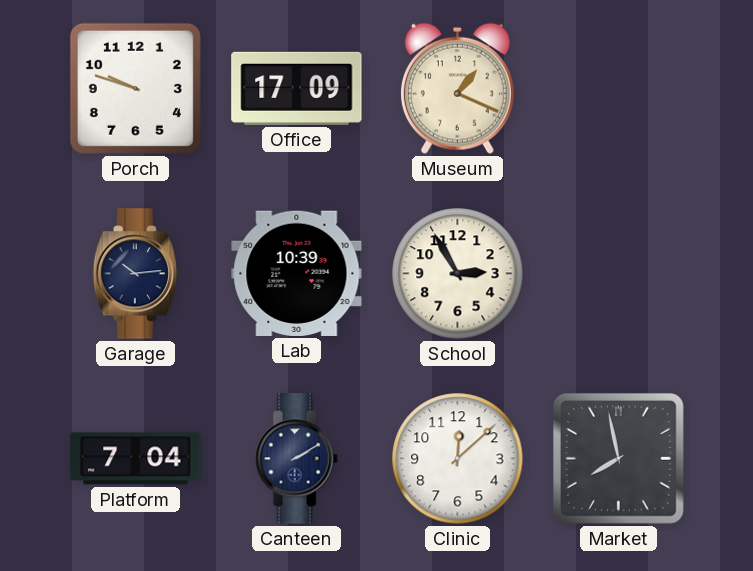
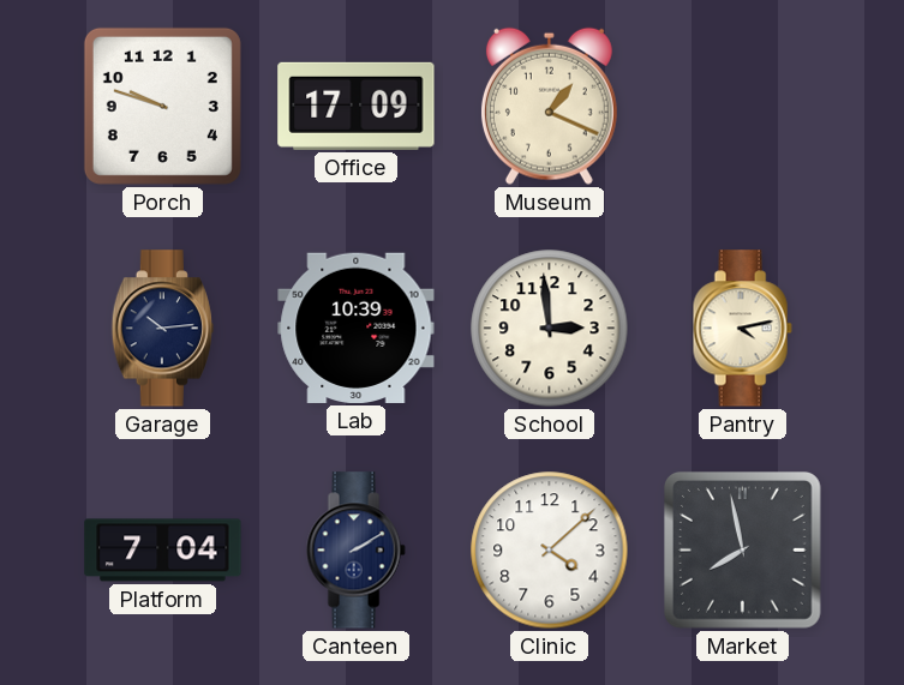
School: 2:55 -> 2:59
Pantry: none -> 4:13
Clinic: 12:08 -> 4:08
